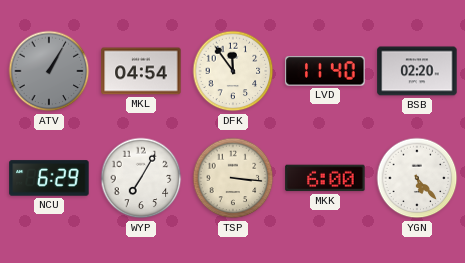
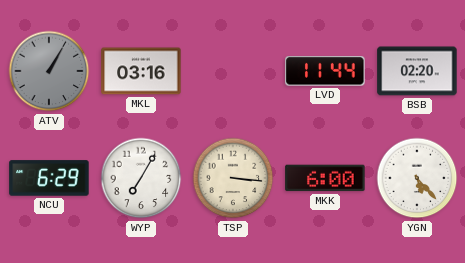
MKL: 04:54 -> 03:16
DFK: 11:54 -> none
LVD: 11:40 -> 11:44
